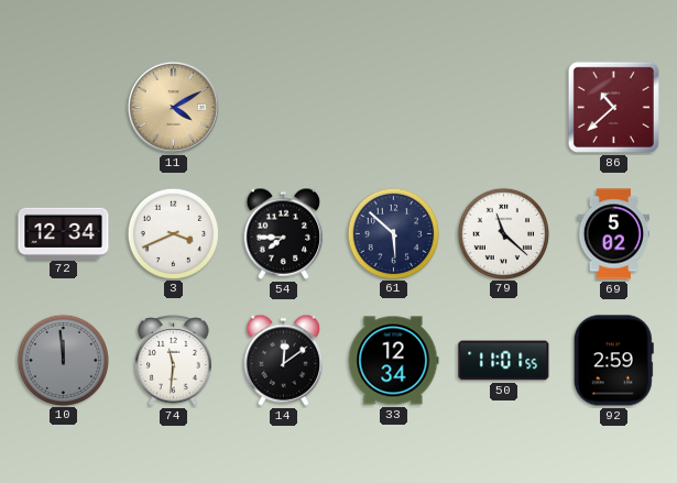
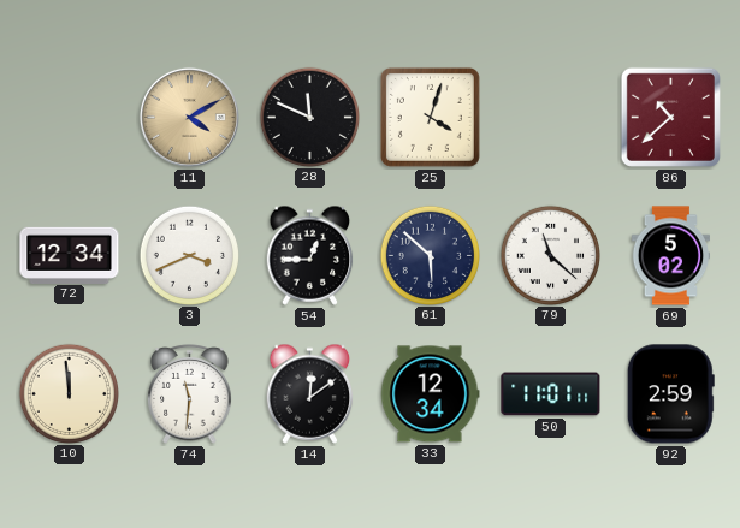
28: none -> 11:49
25: none -> 4:03
54: 7:45 -> 12:45
10 dial: grey -> cream
50: 11:01:55 -> 11:01:11
